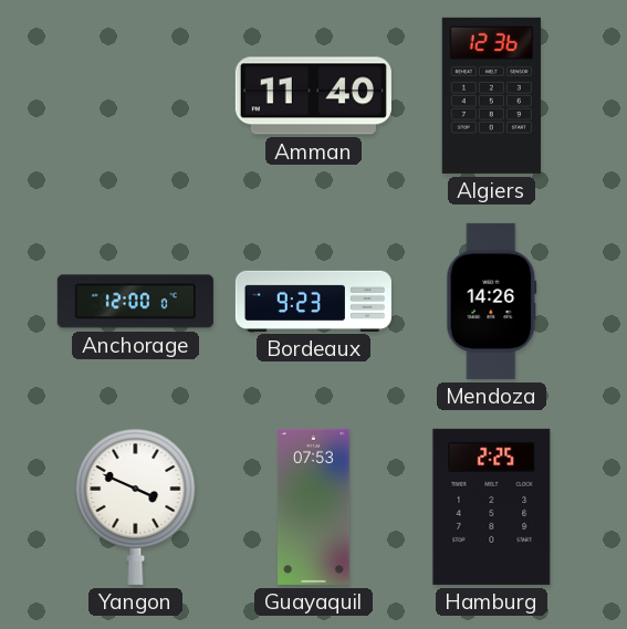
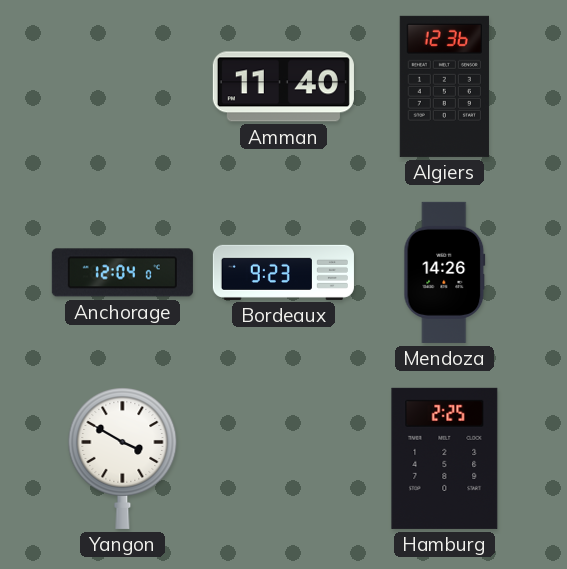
Anchorage: 12:00 -> 12:04
Yangon: 3:49 -> 3:50
Guayaquil: 07:53 -> none
